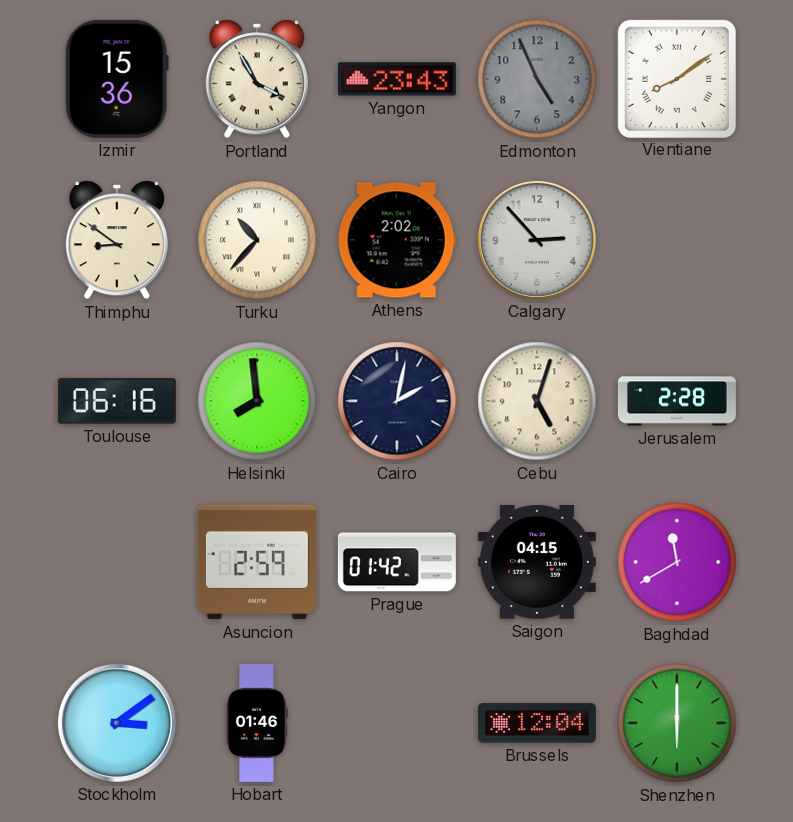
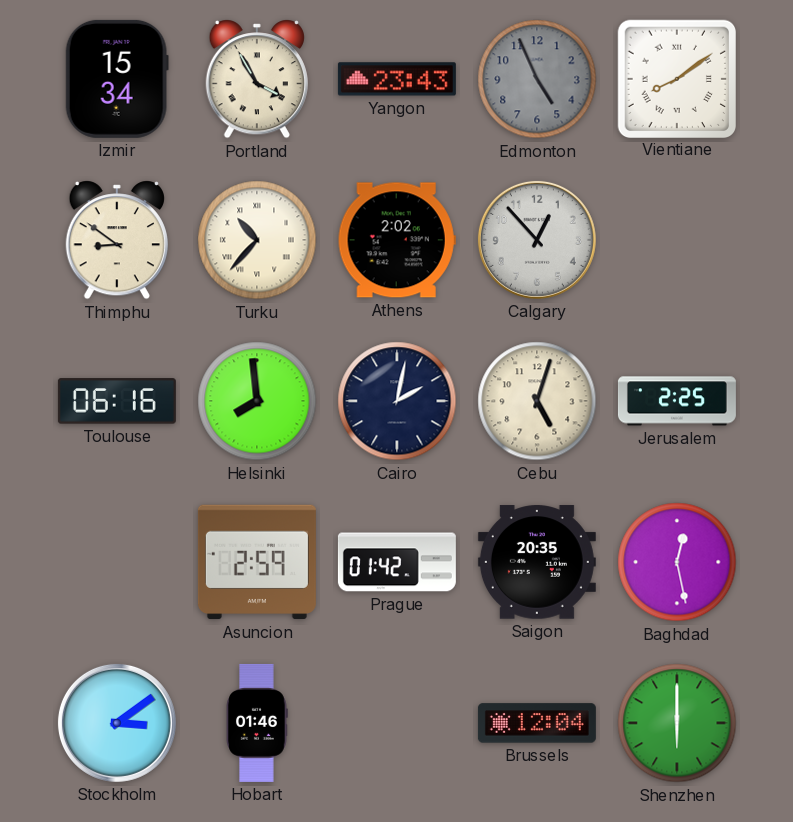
Izmir: 15:36 -> 15:34
Calgary: 2:53 -> 12:53
Jerusalem: 2:28 -> 2:25
Saigon: 04:15 -> 20:35
Baghdad: 11:40 -> 12:28
